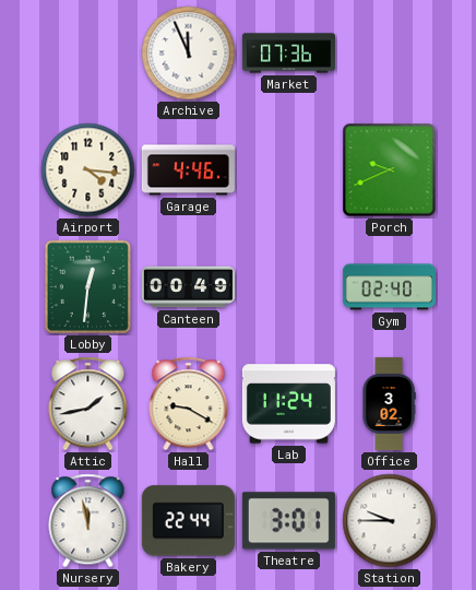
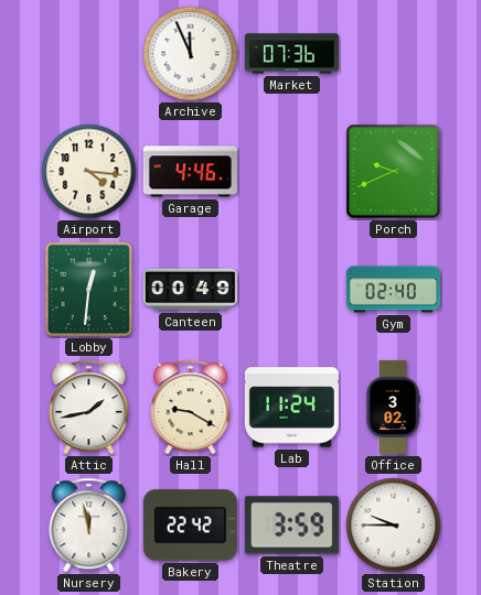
Bakery: 22:44 -> 22:42
Theatre: 3:01 -> 3:59
